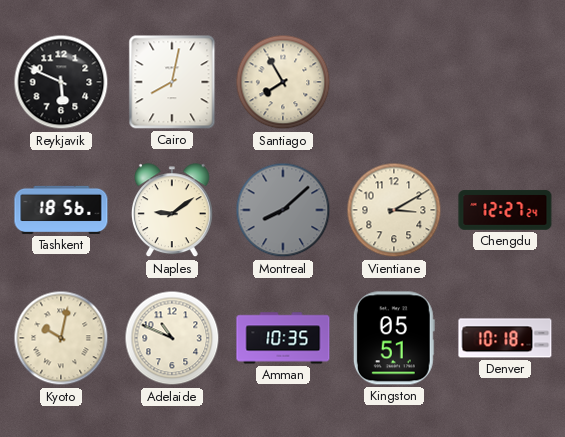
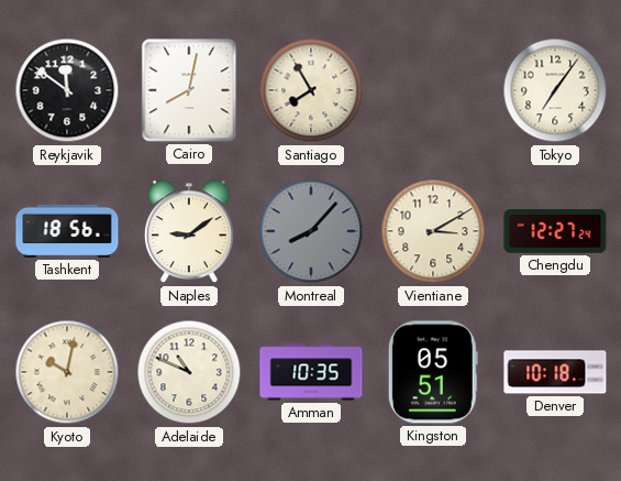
Reykjavik: 5:49 -> 11:51
Tokyo: none -> 7:06
Montreal: 8:08 -> 8:07
